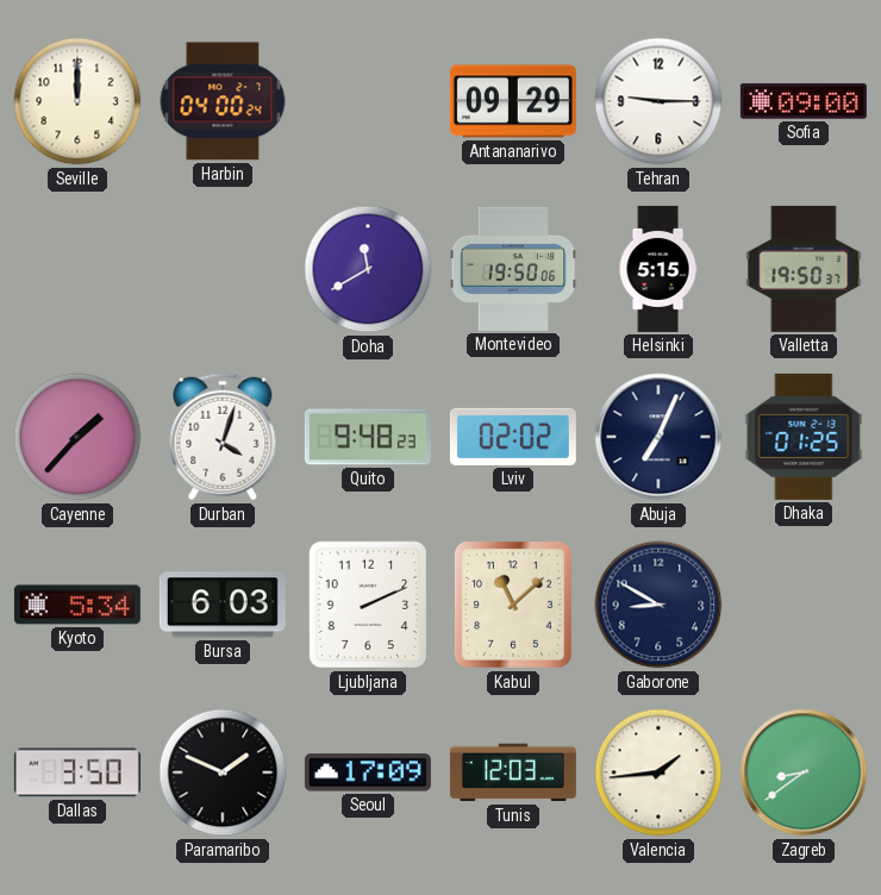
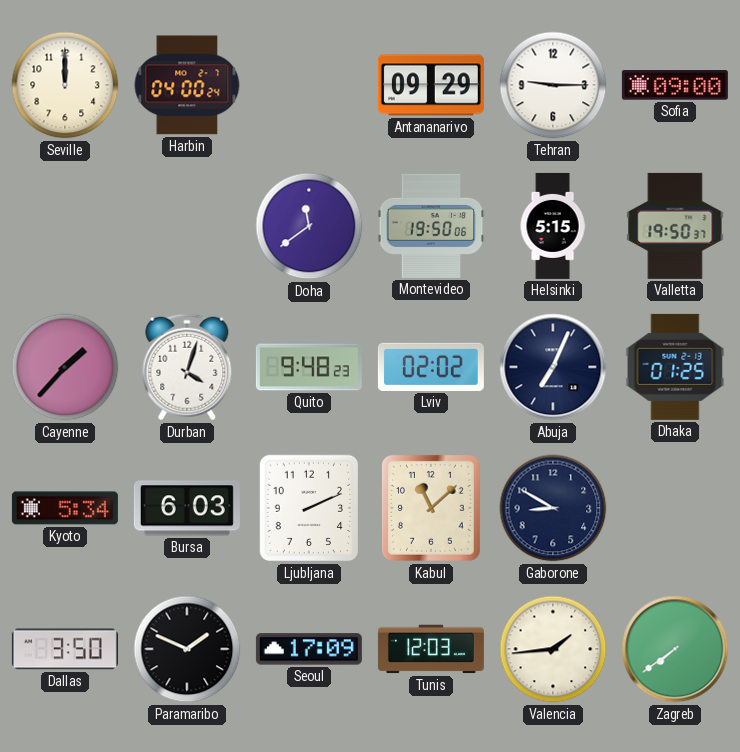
Doha: 11:40 -> 11:39
Zagreb: 8:39 -> 7:39
